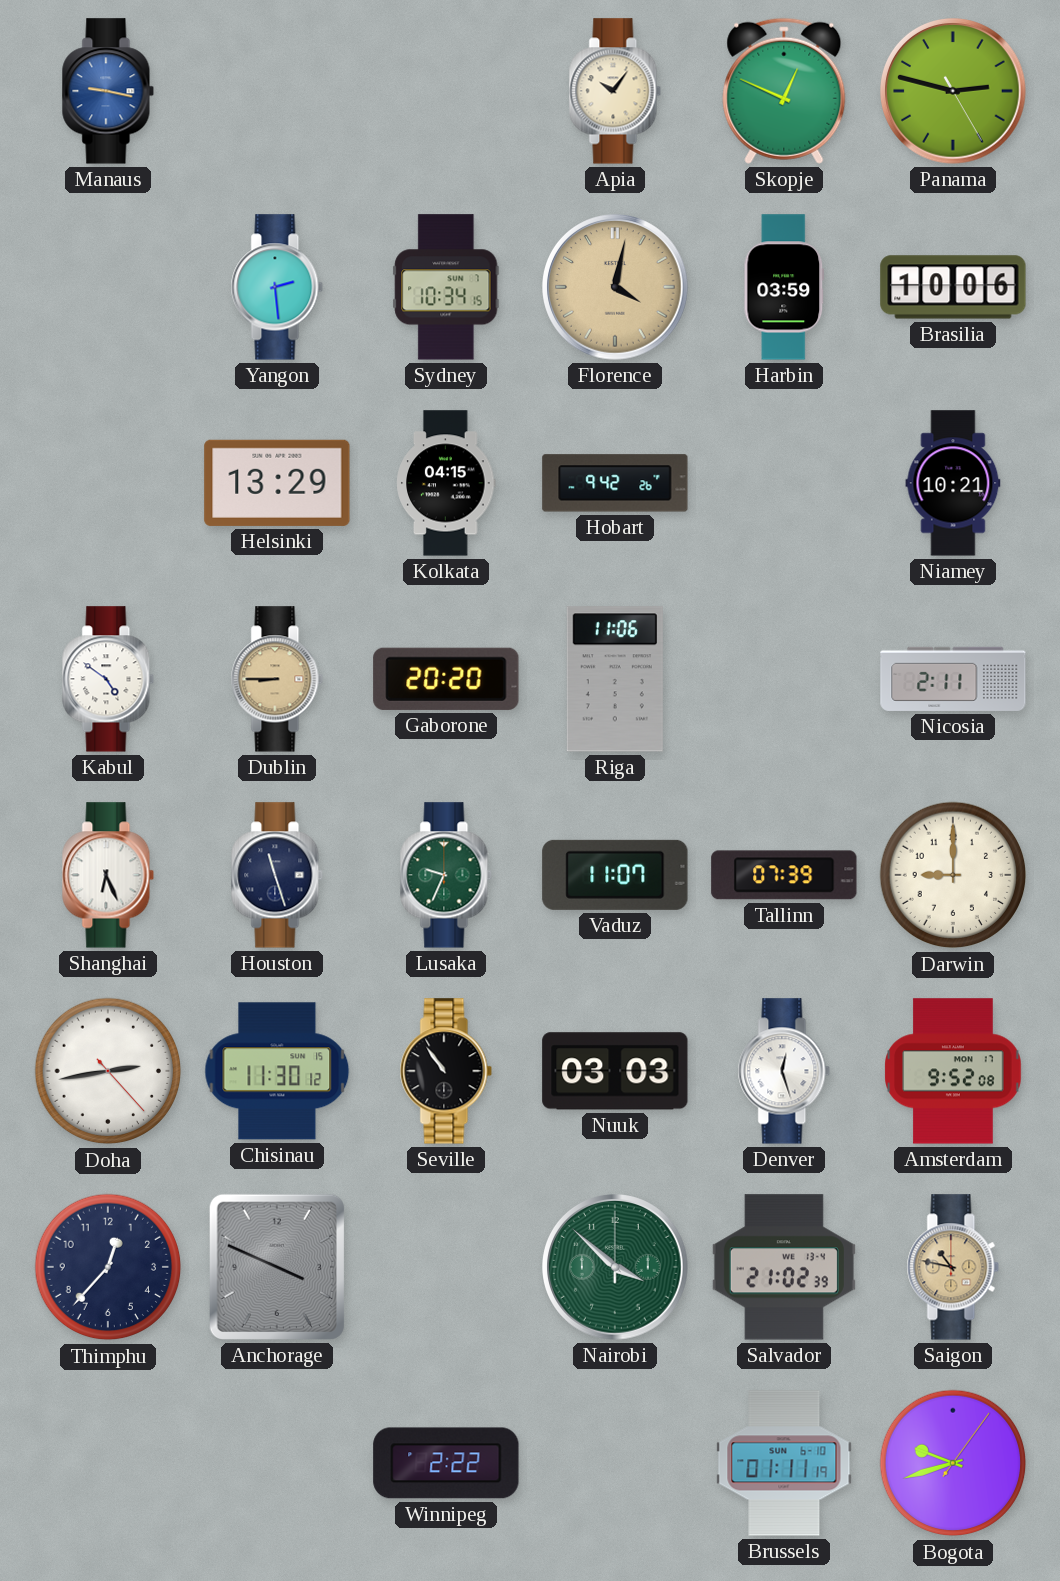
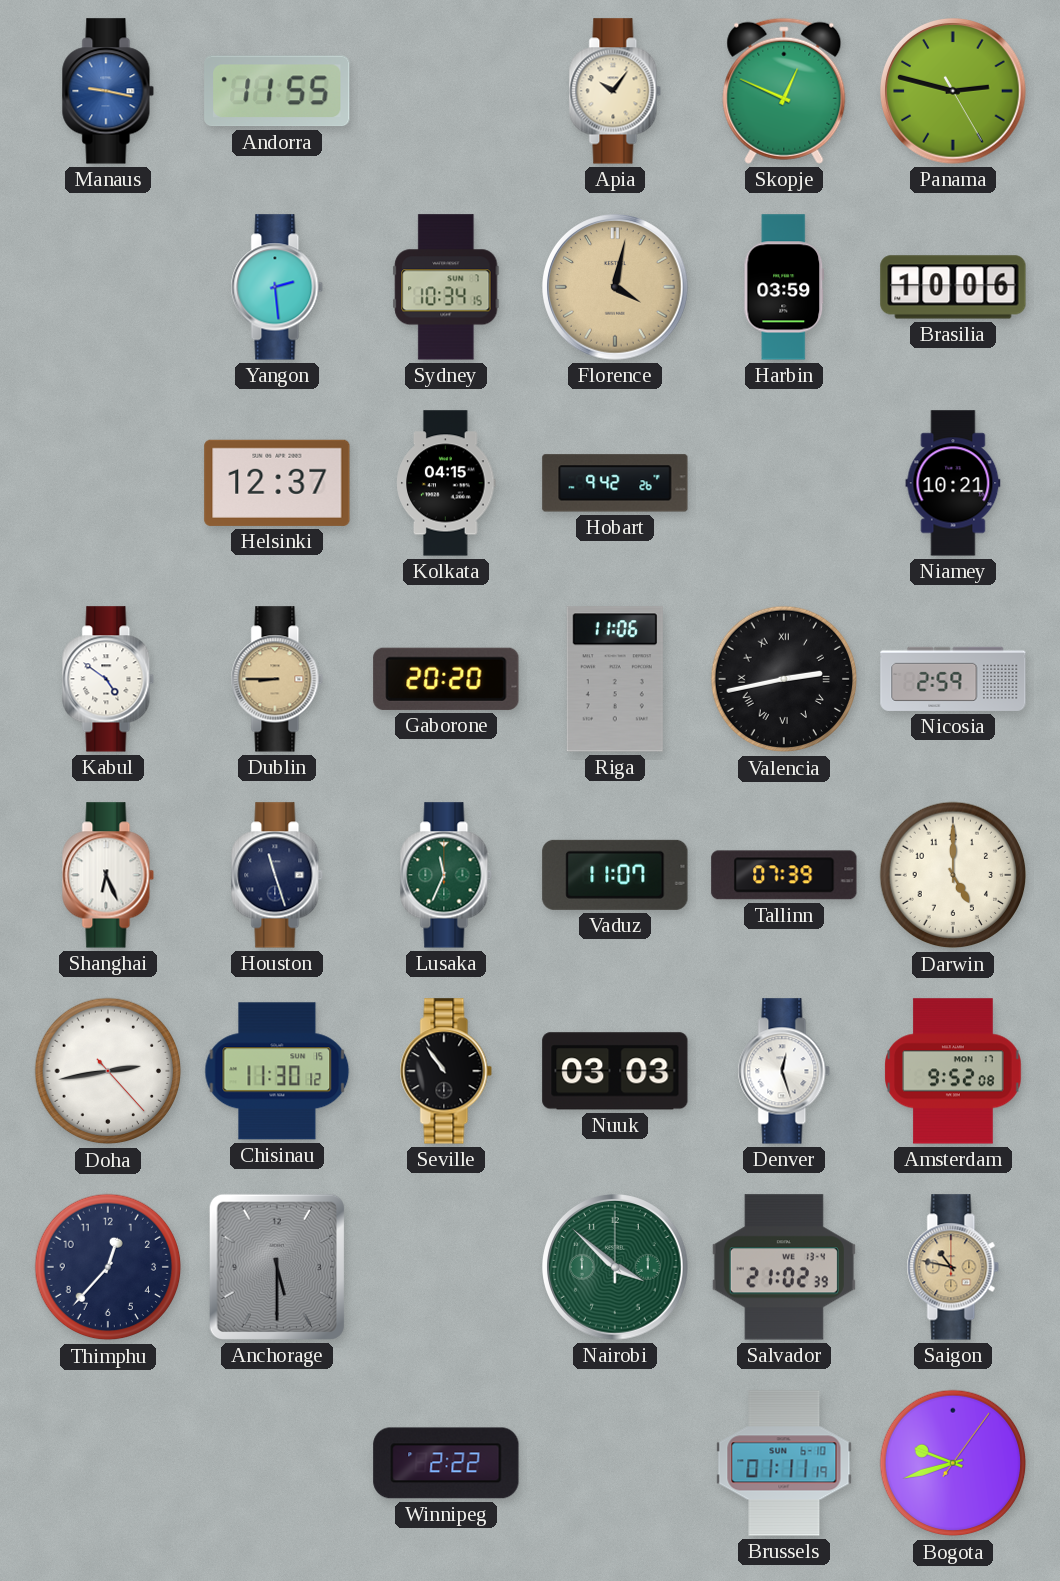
Andorra: none -> 11:55
Helsinki: 13:29 -> 12:37
Valencia: none -> 2:43
Nicosia: 2:11 -> 2:59
Lusaka: 9:34 -> 11:34
Darwin: 9:00 -> 5:00
Anchorage: 3:49 -> 5:30
